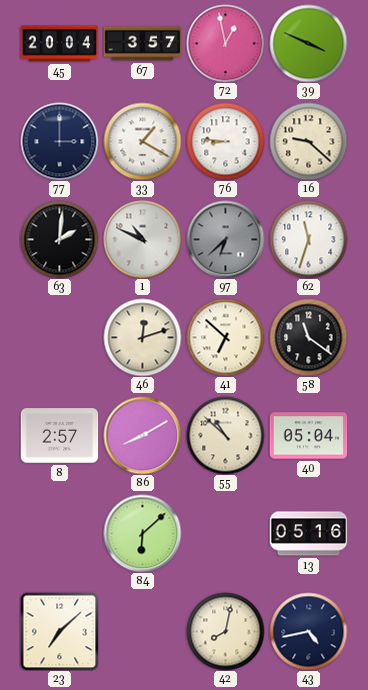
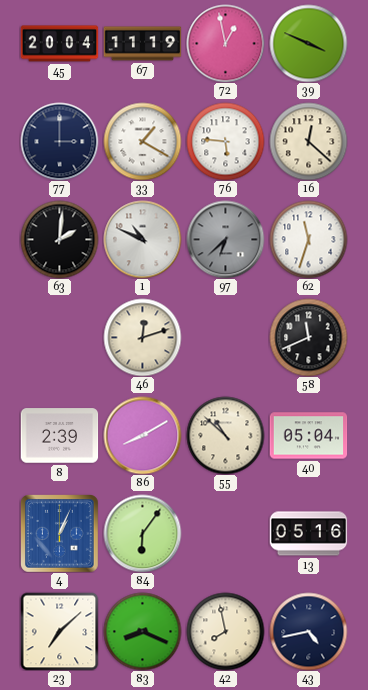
67: 3:57 -> 11:19
76: 8:46 -> 5:46
16: 9:22 -> 12:22
41: 6:52 -> none
58: 11:21 -> 11:41
8: 2:57 -> 2:39
4: none -> 1:04
84: 6:08 -> 6:06
83: none -> 8:19
42: 8:02 -> 7:58
